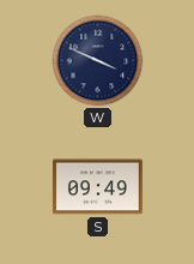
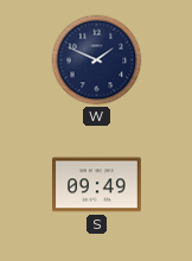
W: 3:49 -> 1:49
